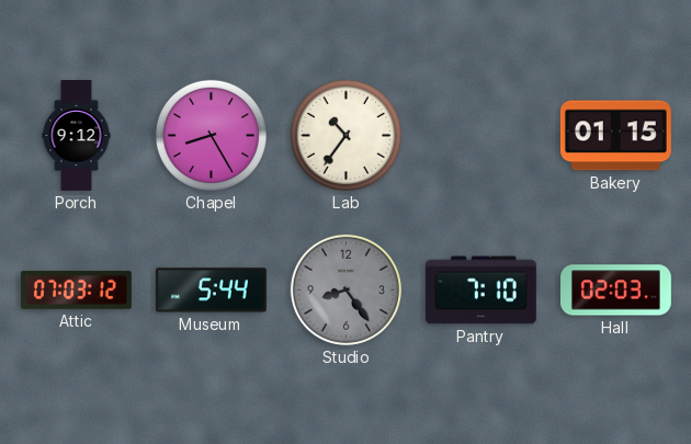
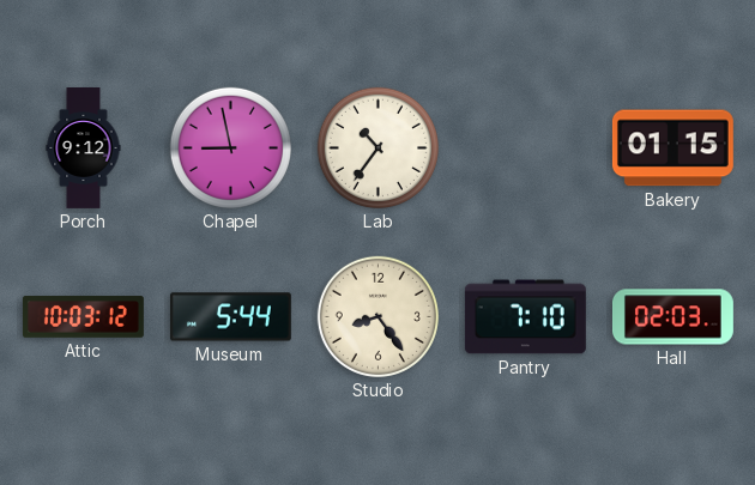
Chapel: 8:25 -> 8:58
Attic: 07:03 -> 10:03
Studio dial: grey -> cream
